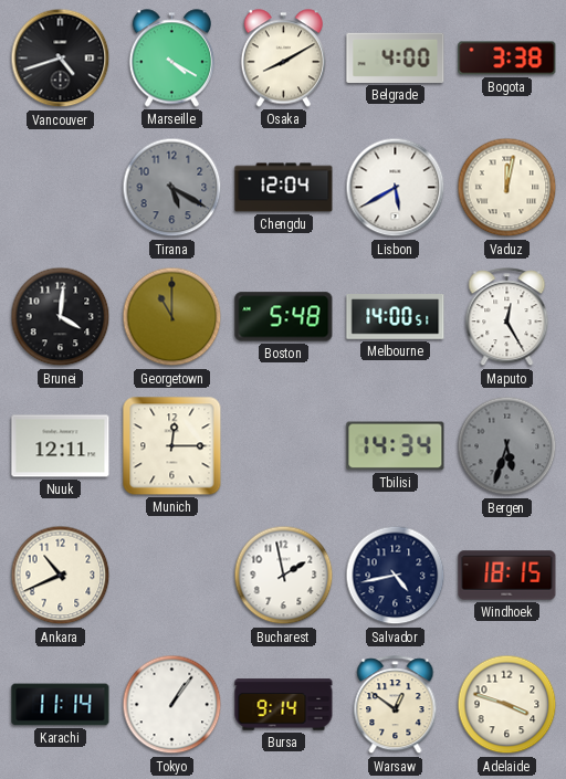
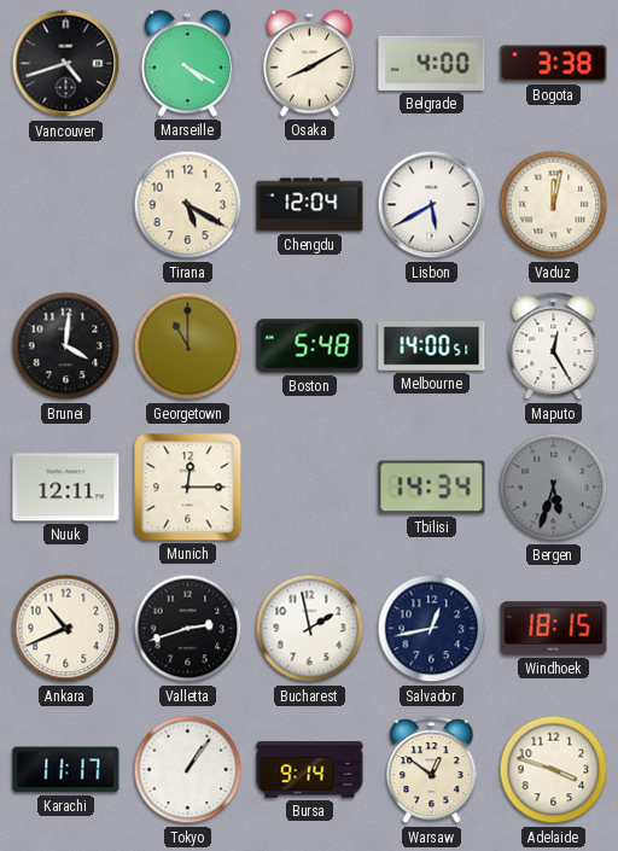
Tirana dial: grey -> cream
Valletta: none -> 2:42
Salvador: 4:43 -> 12:43
Karachi: 11:14 -> 11:17
